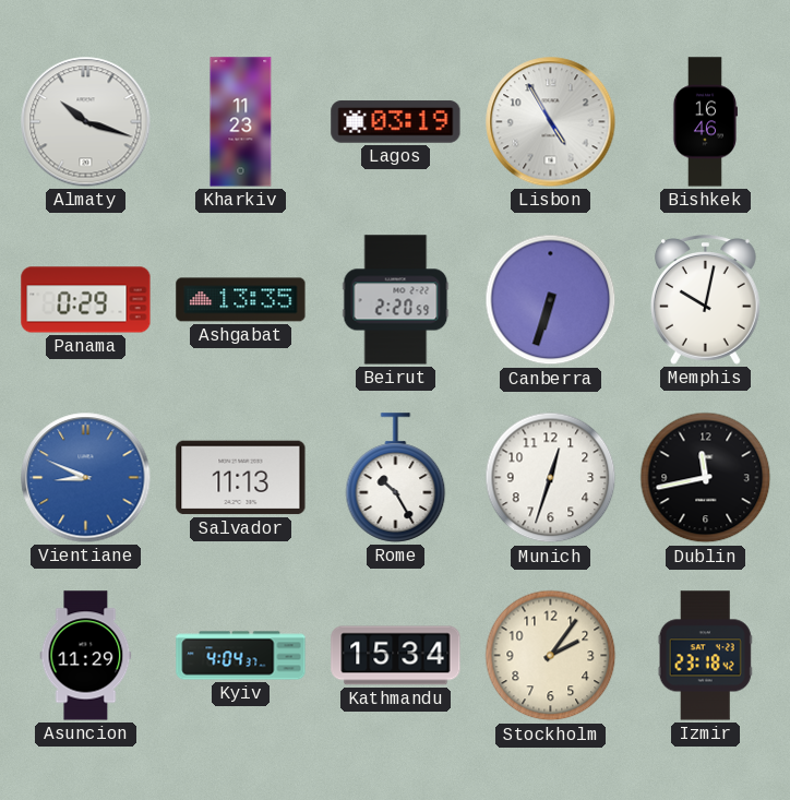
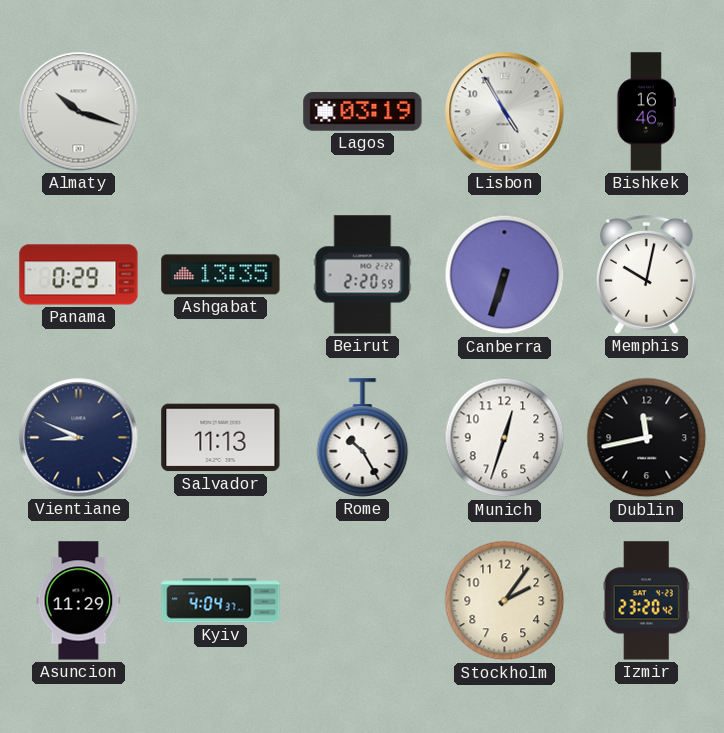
Kharkiv: 11:23 -> none
Vientiane dial: blue -> navy
Kathmandu: 15:34 -> none
Izmir: 23:18 -> 23:20
